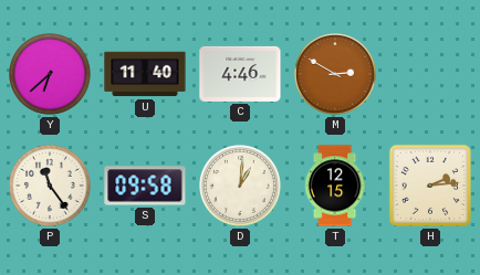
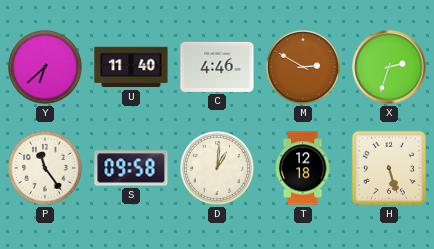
X: none -> 2:33
T: 12:15 -> 12:18
H: 2:14 -> 5:27
